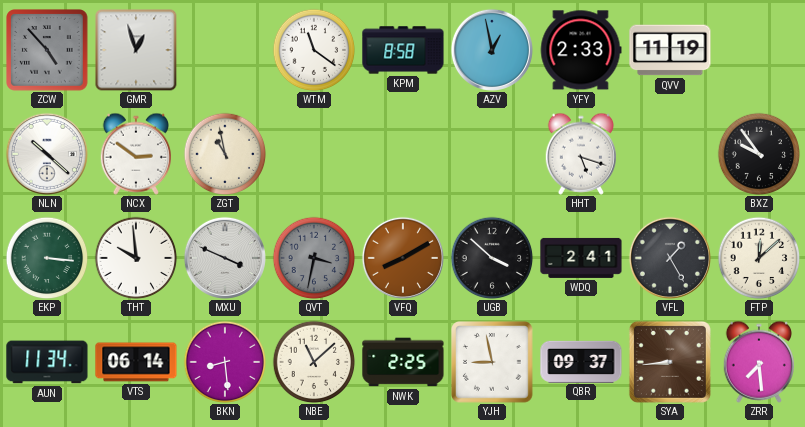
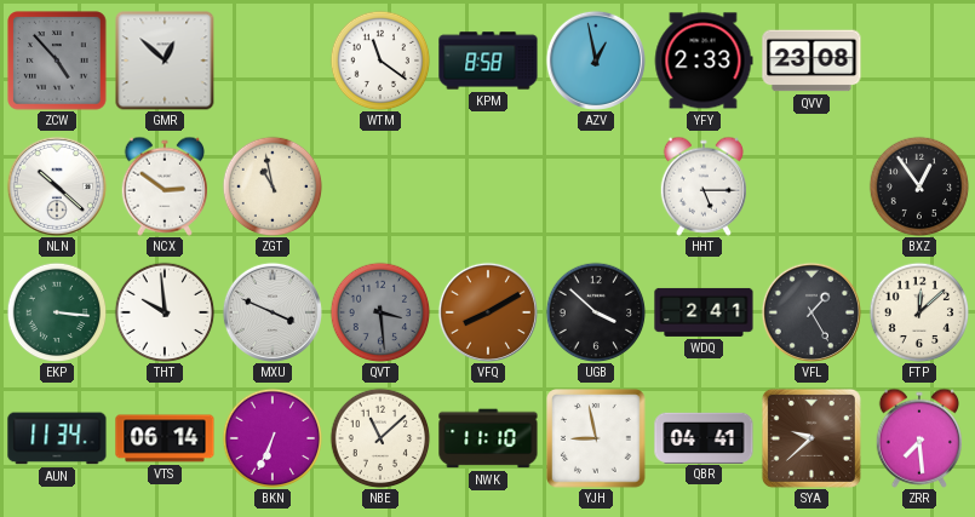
GMR: 12:57 -> 12:52
QVV: 11:19 -> 23:08
HHT: 5:18 -> 5:15
BXZ: 9:54 -> 12:54
QVT: 3:32 -> 3:29
BKN: 8:29 -> 6:34
NWK: 2:25 -> 11:10
QBR: 09:37 -> 04:41
SYA: 8:44 -> 9:38
